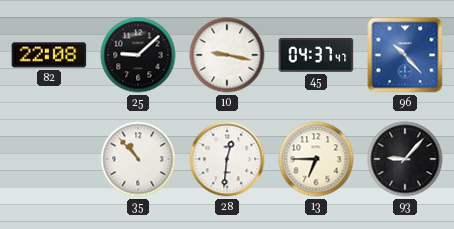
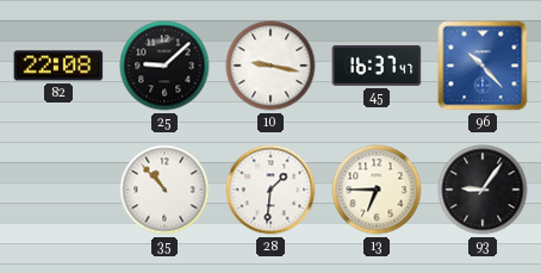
45: 04:37 -> 16:37
28: 12:31 -> 1:31
93: 9:07 -> 9:06
